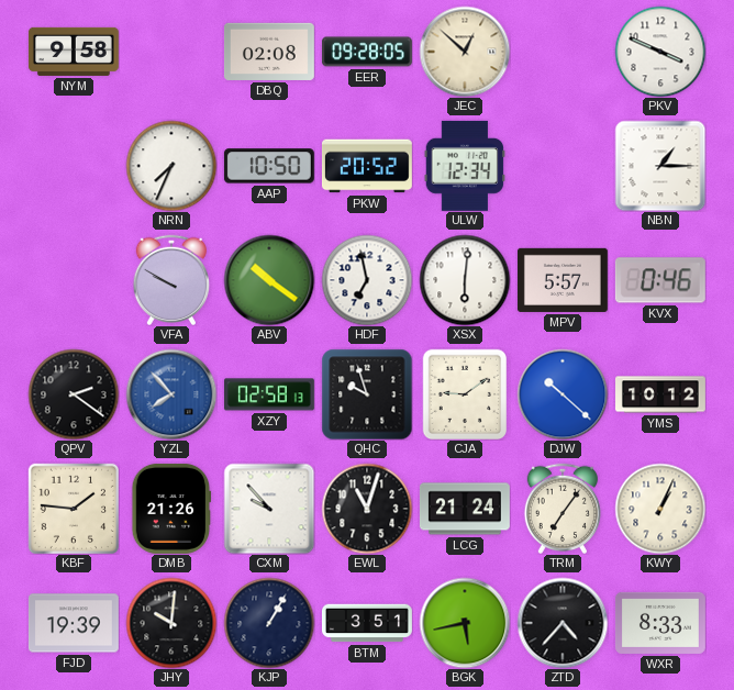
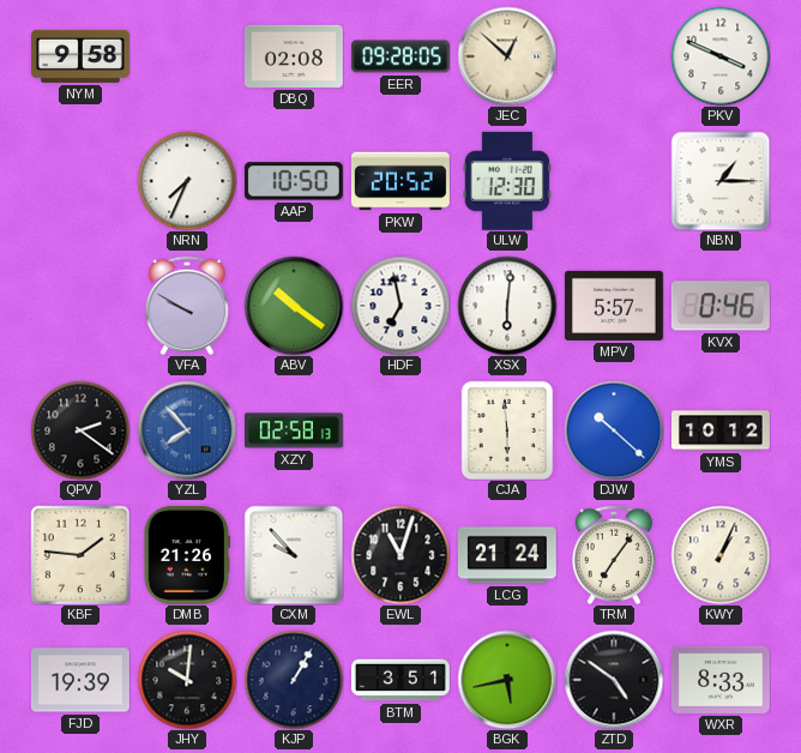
ULW: 12:34 -> 12:30
QHC: 9:57 -> none
CJA: 9:09 -> 5:59
ZTD: 4:37 -> 4:51
